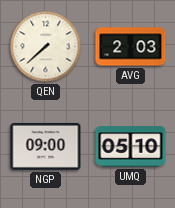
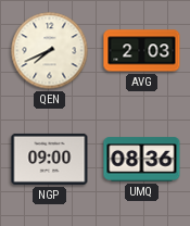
QEN: 7:38 -> 7:41
UMQ: 05:10 -> 08:36
